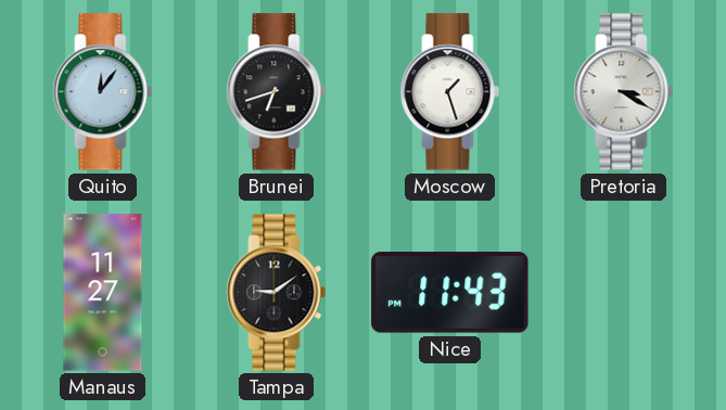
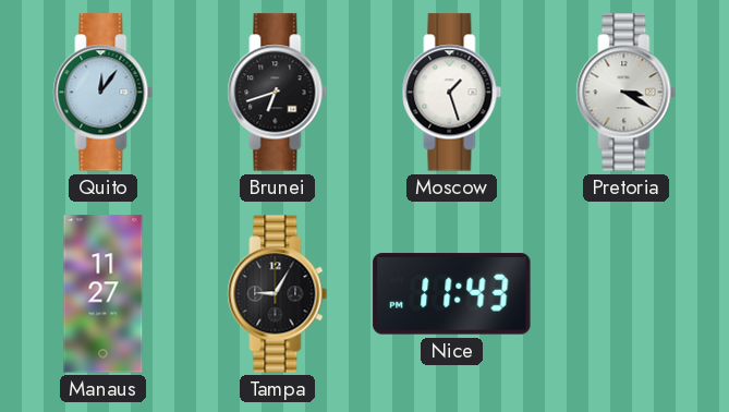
Tampa: 9:09 -> 9:05
